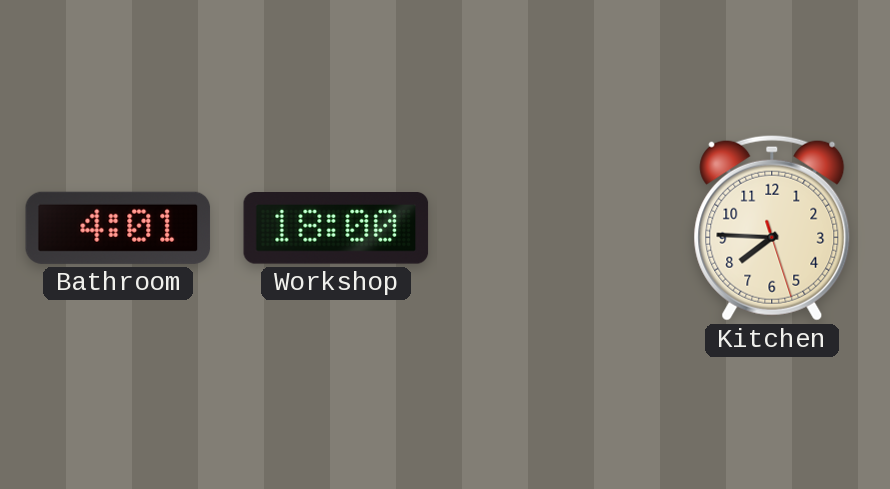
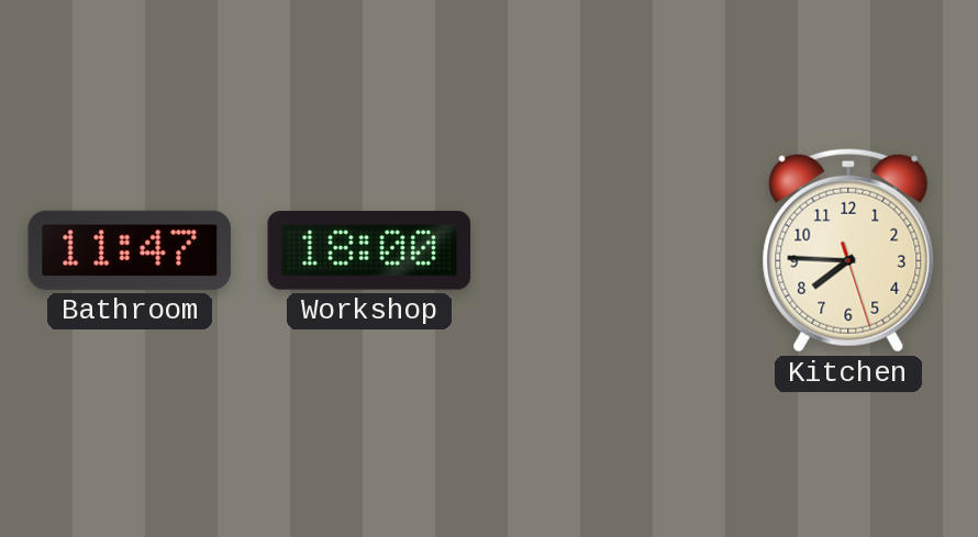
Bathroom: 4:01 -> 11:47
